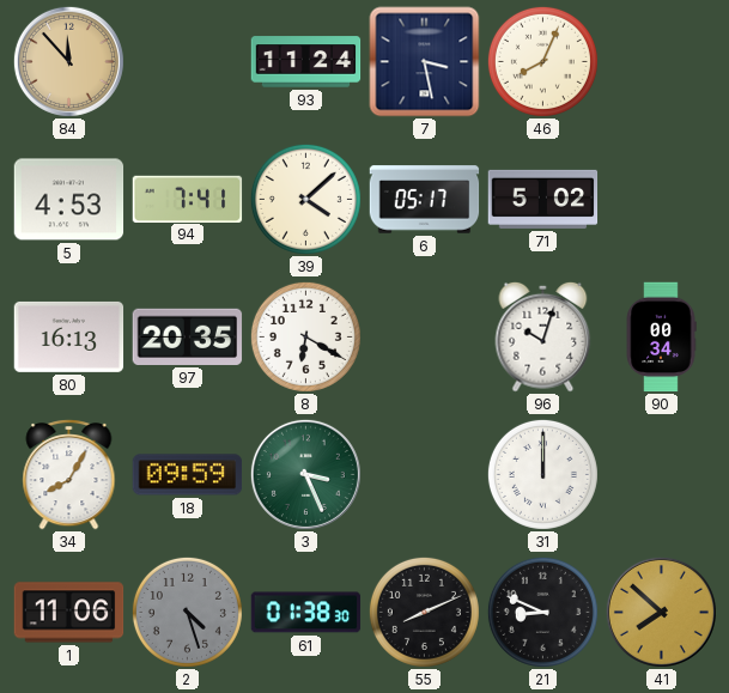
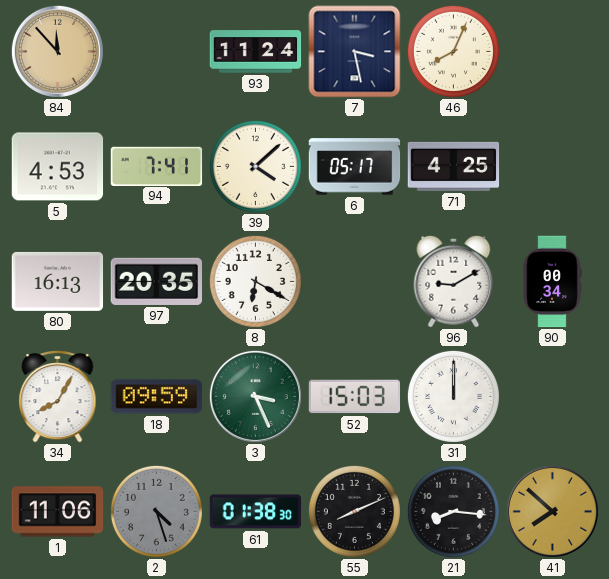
71: 5:02 -> 4:25
96: 10:03 -> 9:10
52: none -> 15:03
21: 8:49 -> 8:16
